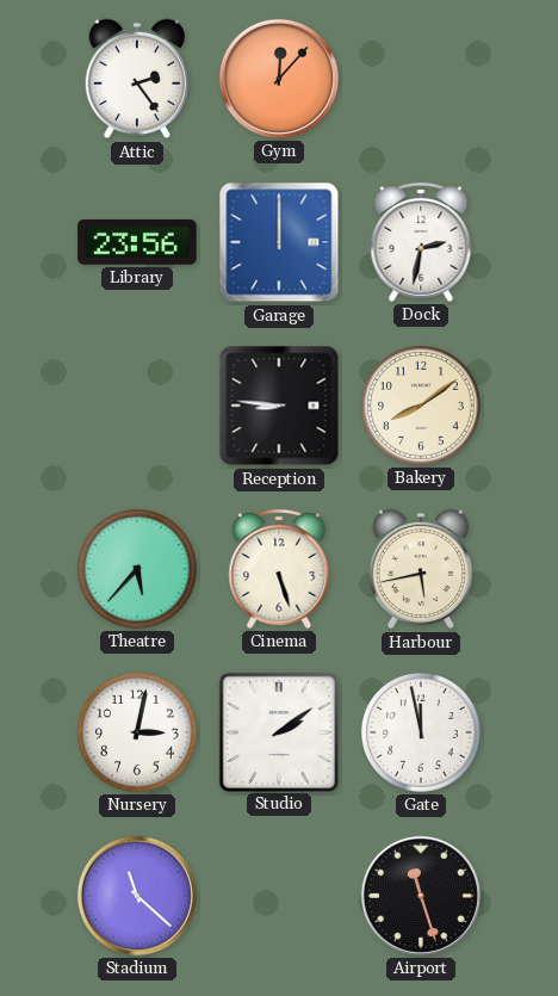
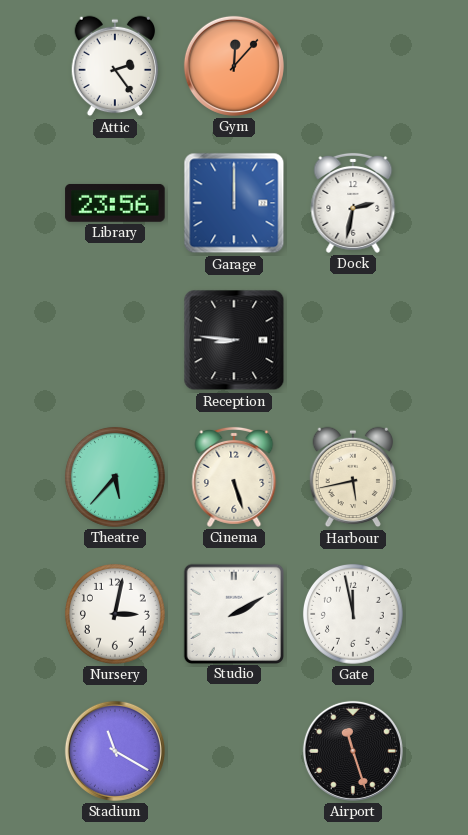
Bakery: 8:09 -> none
Studio: 2:09 -> 2:10
Stadium: 11:22 -> 11:20
